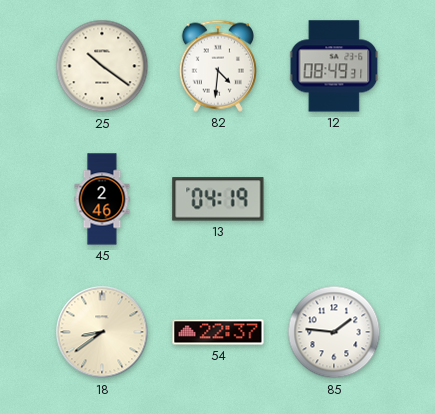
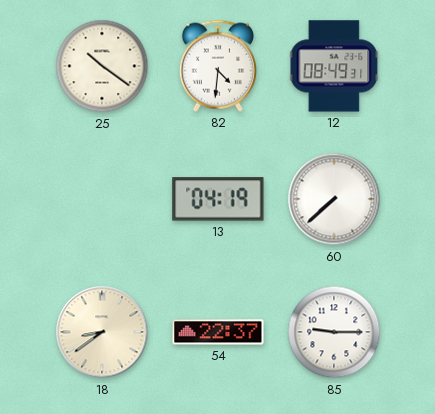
45: 2:46 -> none
60: none -> 7:38
85: 1:46 -> 9:15
